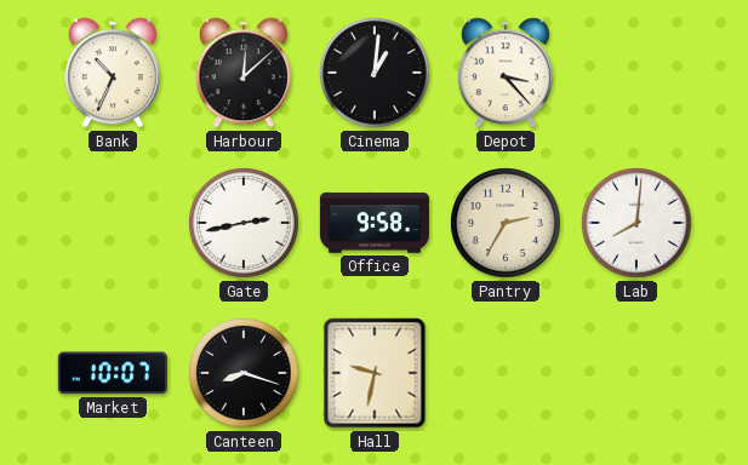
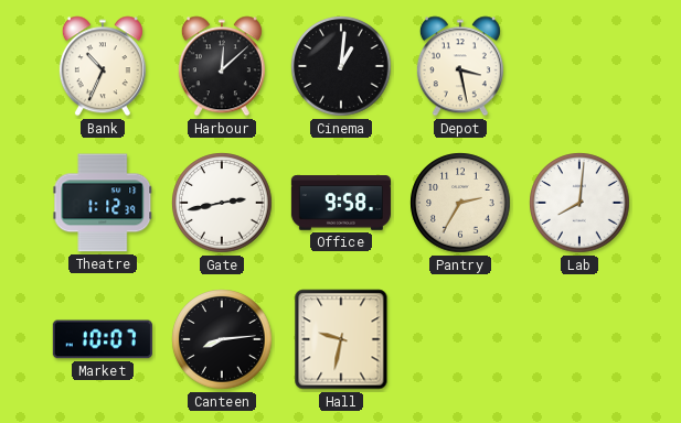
Depot: 3:23 -> 3:28
Theatre: none -> 1:12
Canteen: 8:18 -> 8:14
